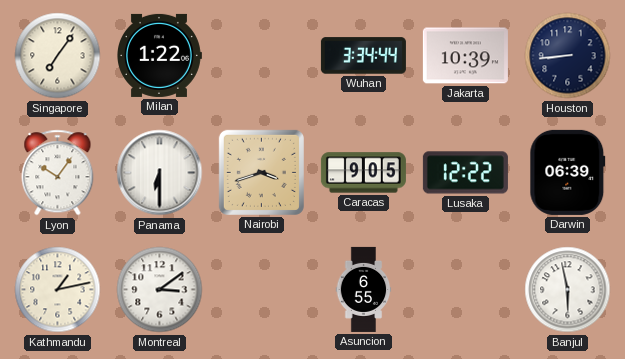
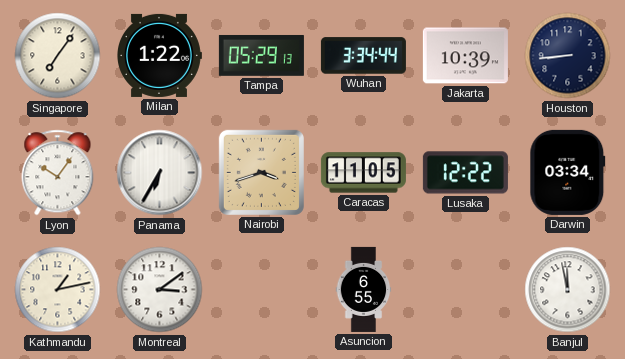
Tampa: none -> 05:29
Panama: 6:30 -> 6:35
Caracas: 9:05 -> 11:05
Darwin: 06:39 -> 03:34
Banjul: 5:58 -> 11:58
